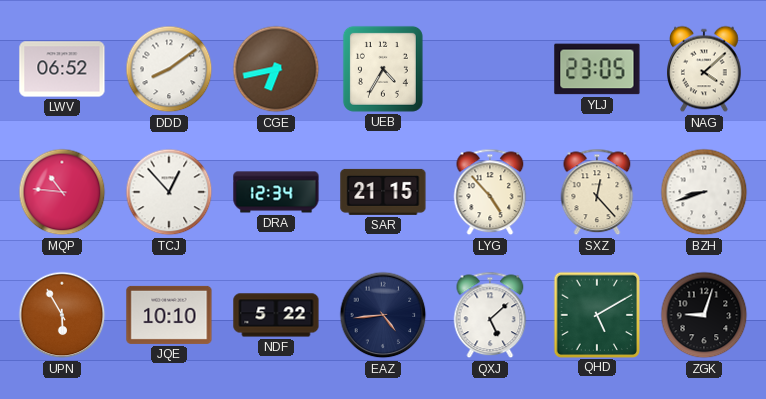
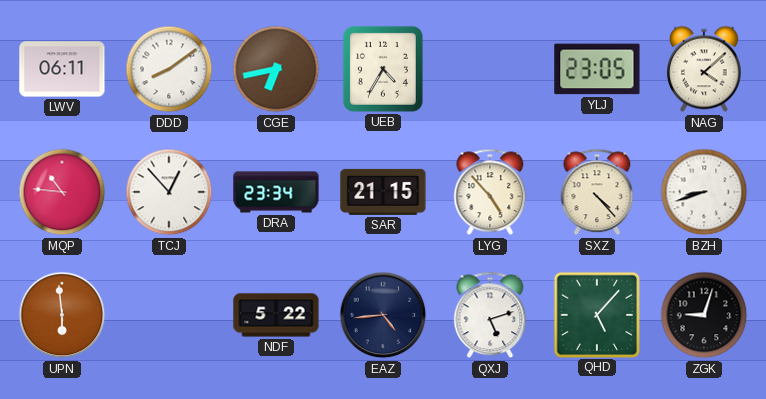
LWV: 06:52 -> 06:11
DRA: 12:34 -> 23:34
SXZ: 12:23 -> 4:23
UPN: 5:55 -> 5:59
JQE: 10:10 -> none
QXJ: 5:08 -> 5:12
QHD: 5:10 -> 5:07
